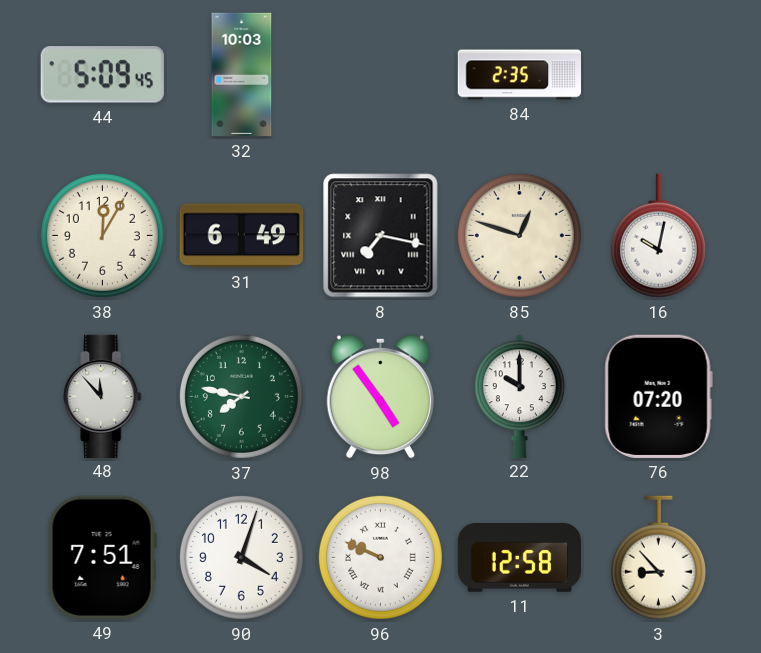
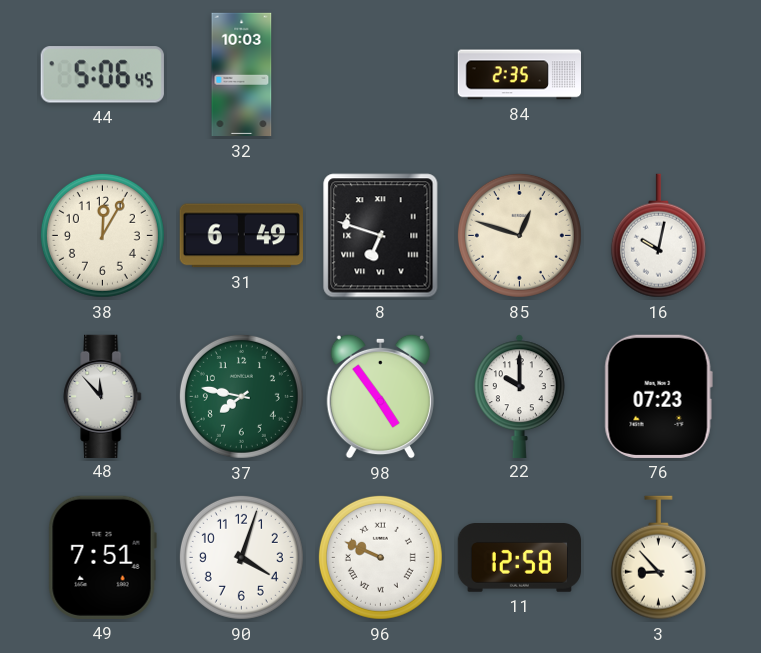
44: 5:09 -> 5:06
8: 7:17 -> 6:48
76: 07:20 -> 07:23
